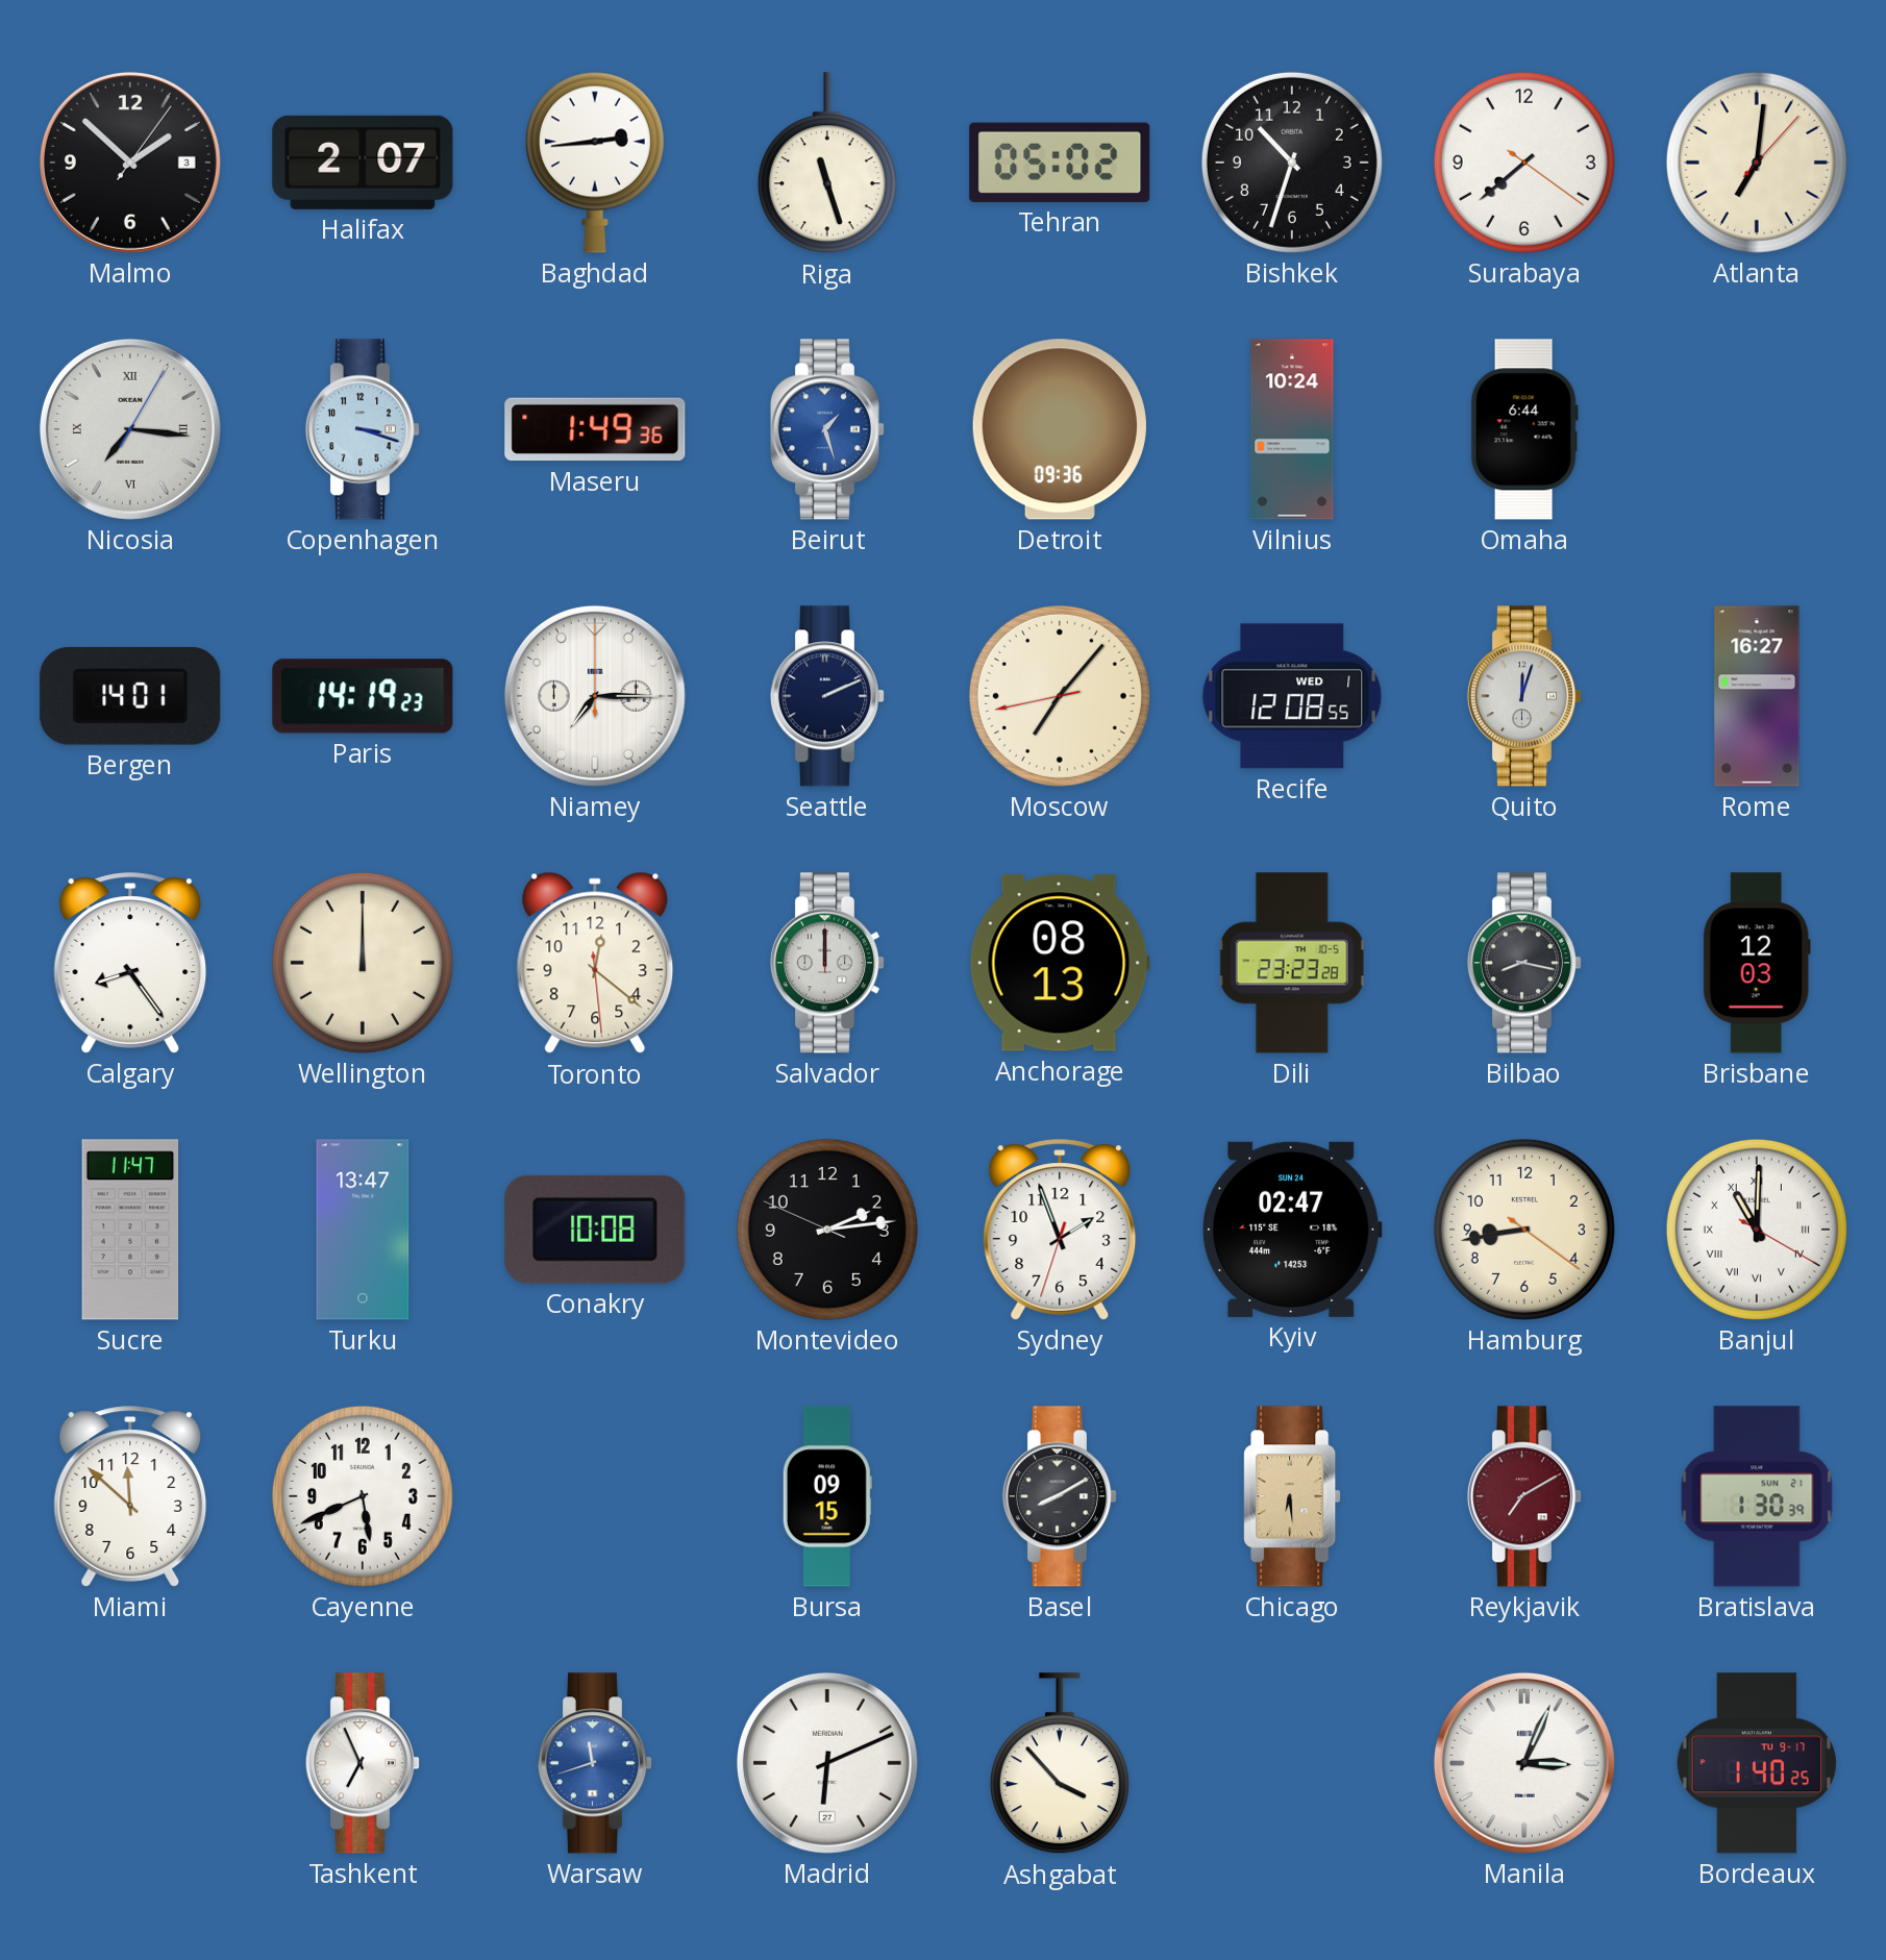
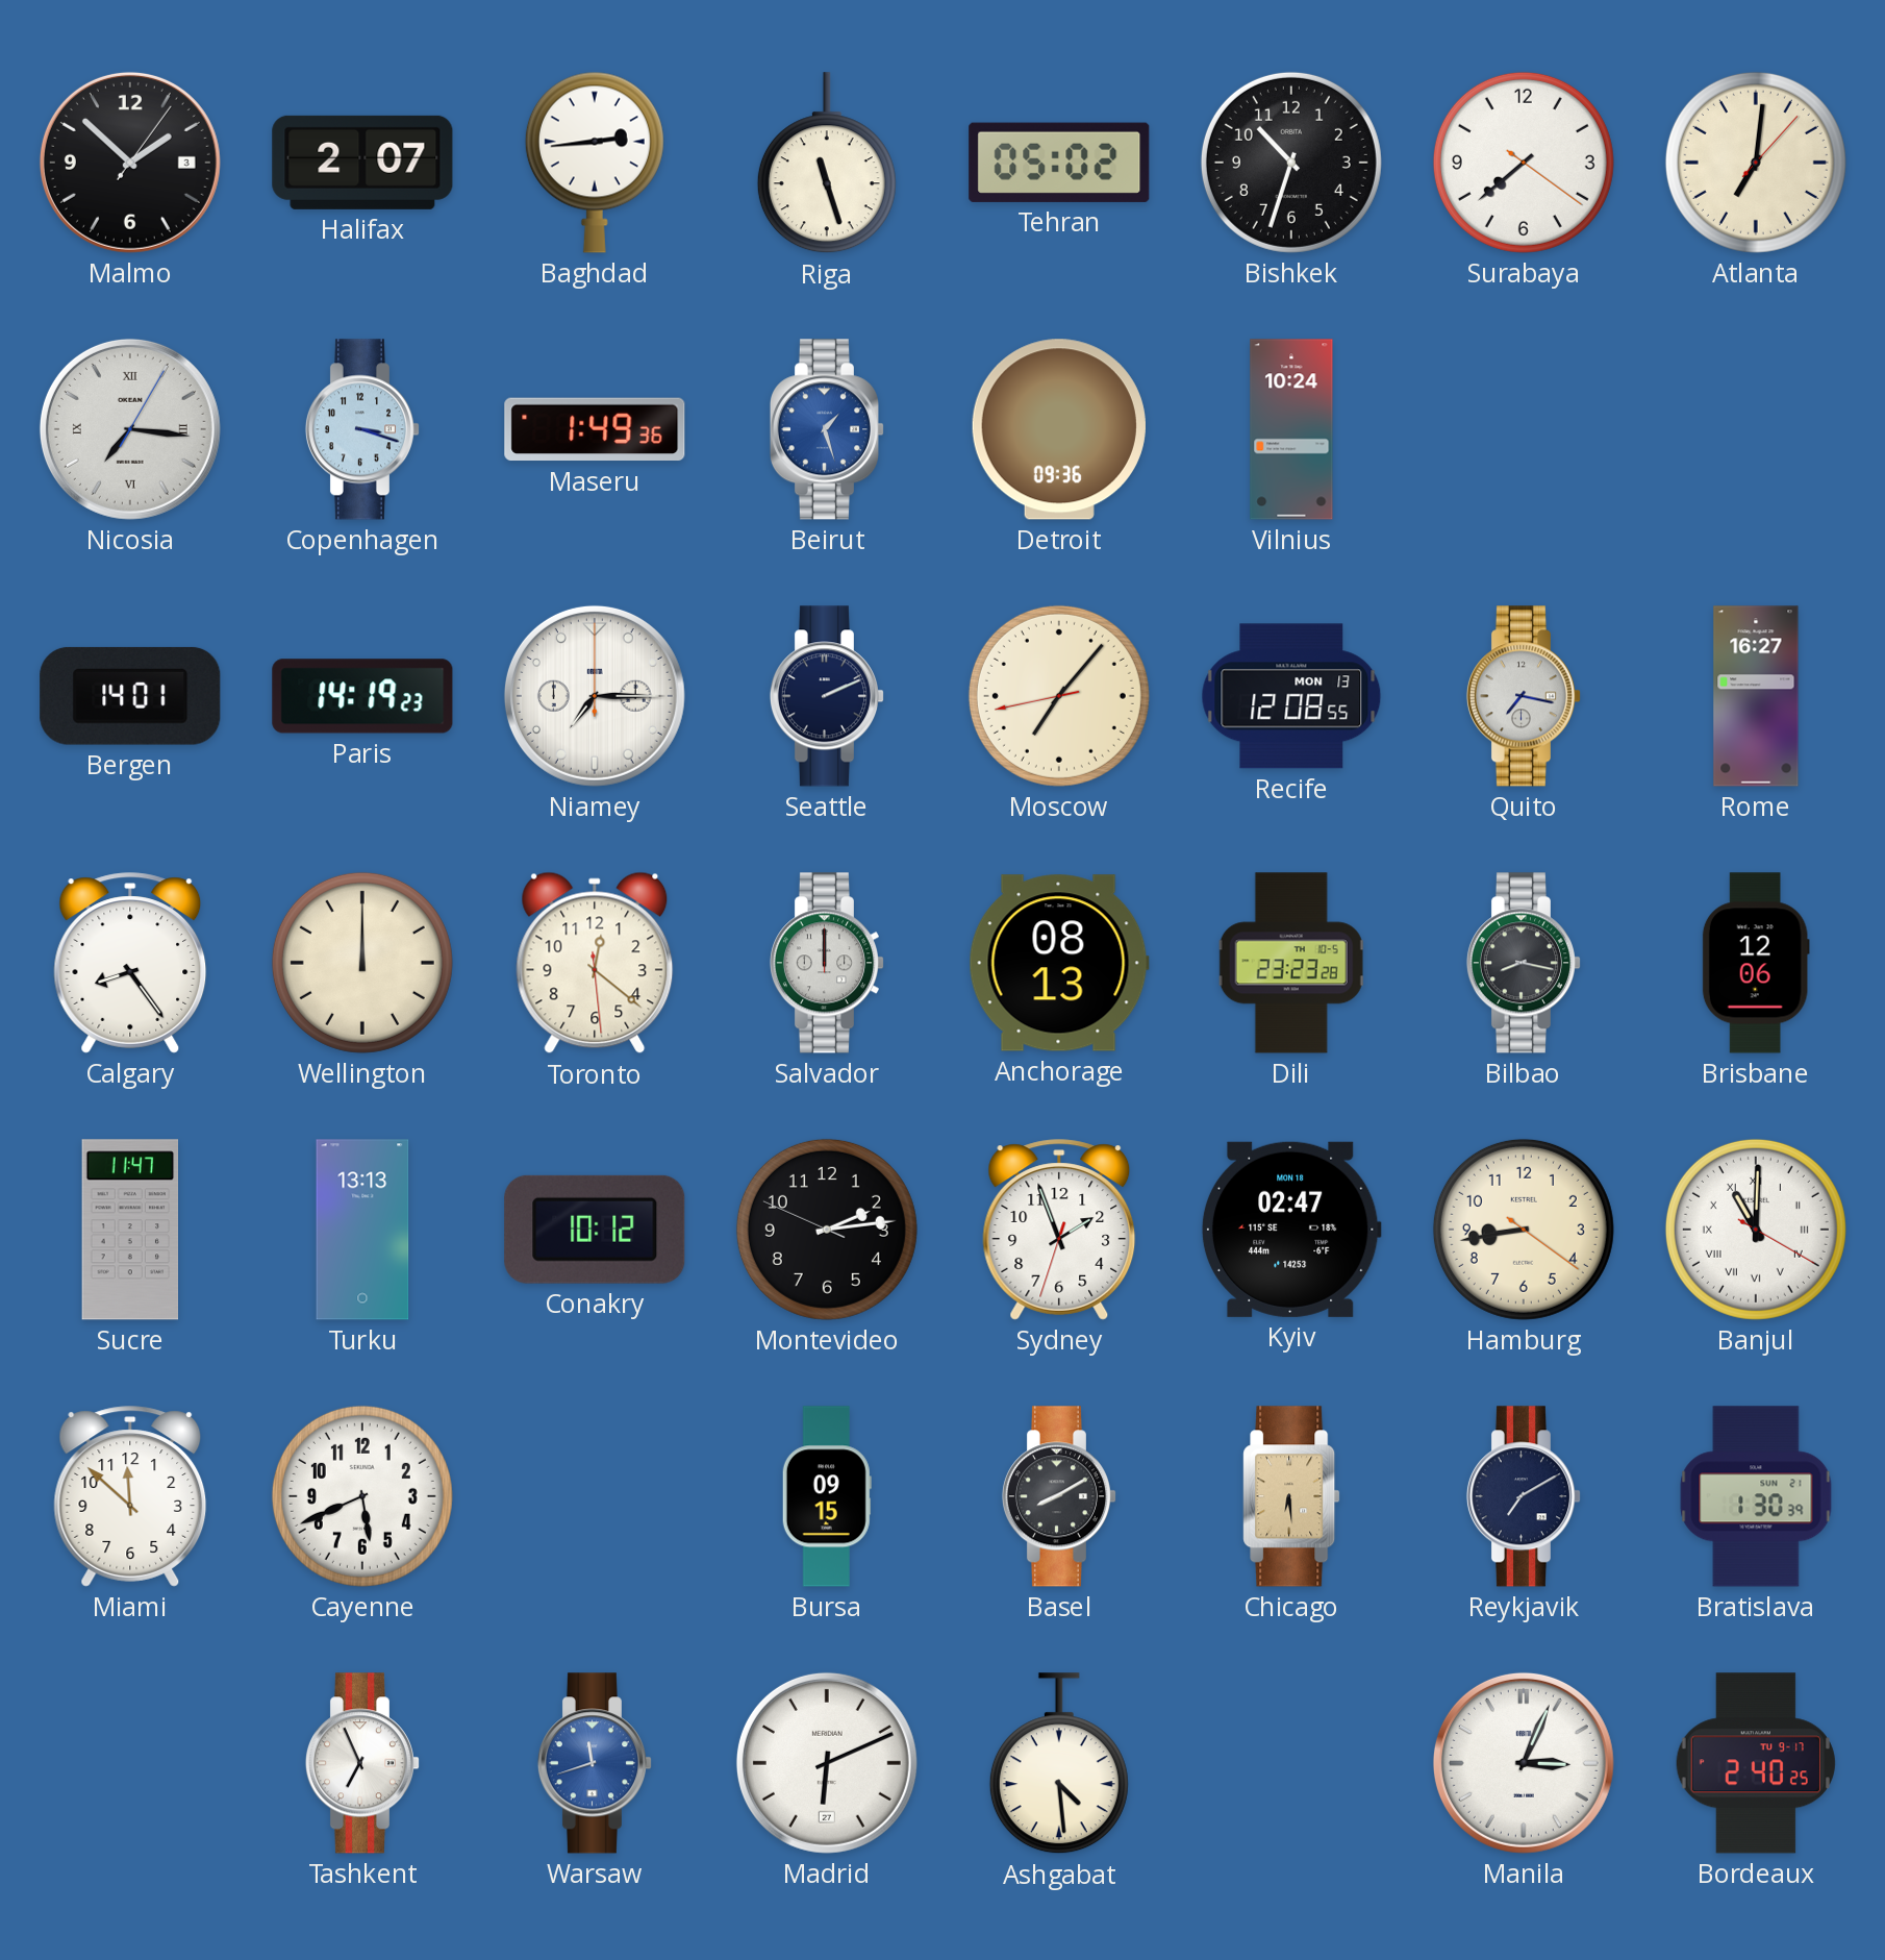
Omaha: 6:44 -> none
Recife date: WED 1 -> MON 13
Quito: 12:03 -> 7:17
Brisbane: 12:03 -> 12:06
Turku: 13:47 -> 13:13
Conakry: 10:08 -> 10:12
Kyiv date: SUN 24 -> MON 18
Reykjavik dial: burgundy -> navy
Ashgabat: 3:53 -> 4:29
Bordeaux: 1:40 -> 2:40
